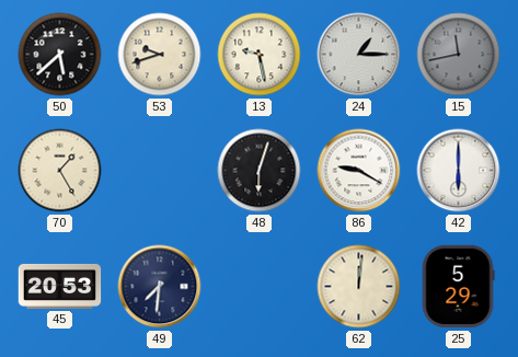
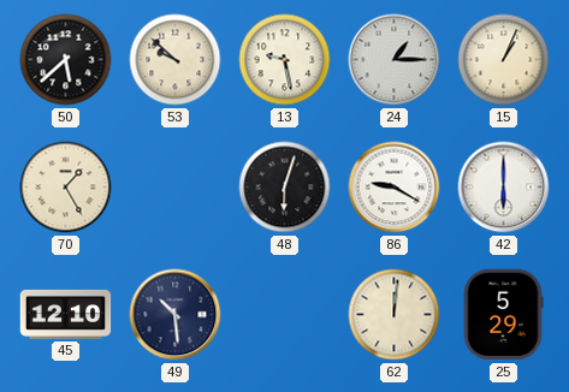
53: 9:42 -> 9:52
15: 11:43 -> 1:04
15 dial: grey -> cream
45: 20:53 -> 12:10
49: 7:31 -> 10:29
